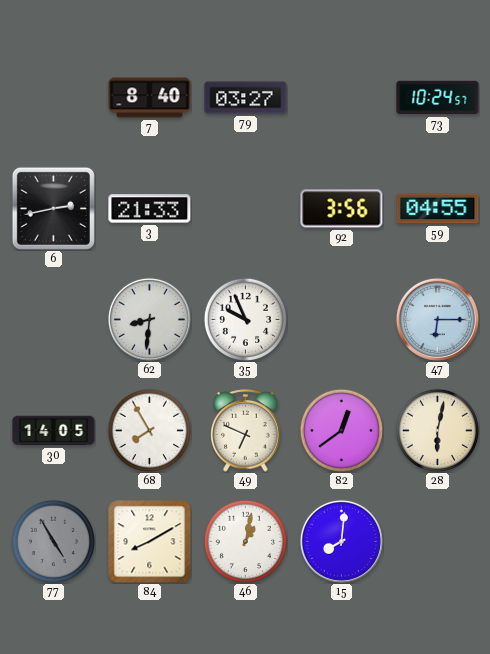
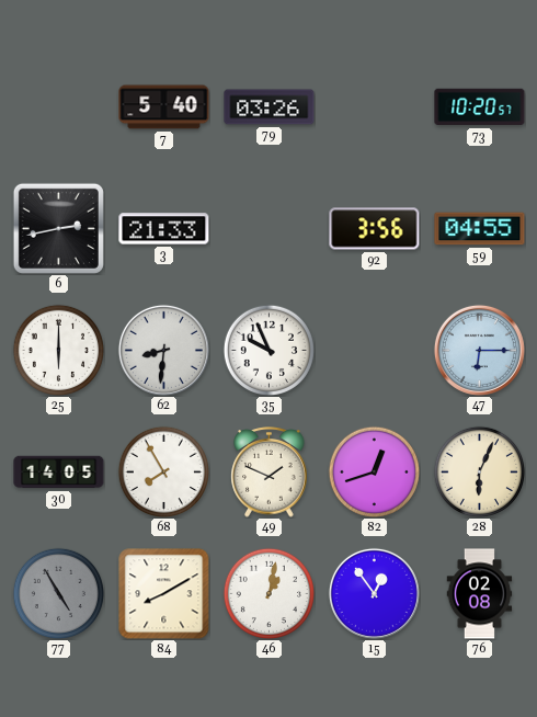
7: 8:40 -> 5:40
79: 03:27 -> 03:26
73: 10:24 -> 10:20
25: none -> 6:00
49: 6:49 -> 1:49
82: 12:39 -> 12:42
28: 6:02 -> 6:04
15: 8:01 -> 12:54
76: none -> 02:08
